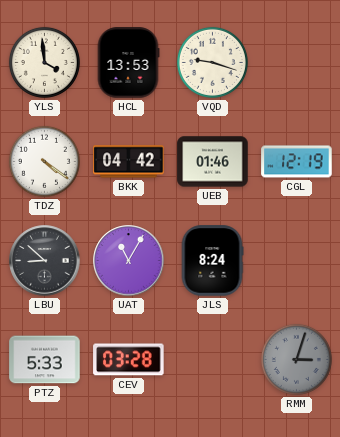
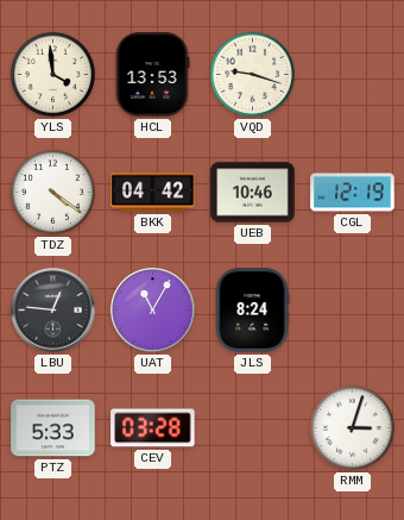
UEB: 01:46 -> 10:46
LBU: 8:52 -> 12:46
RMM dial: grey -> white
